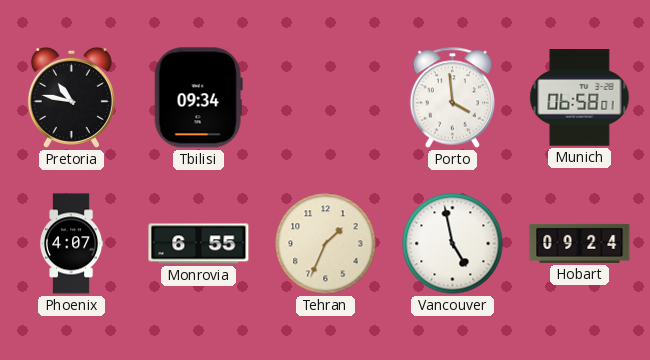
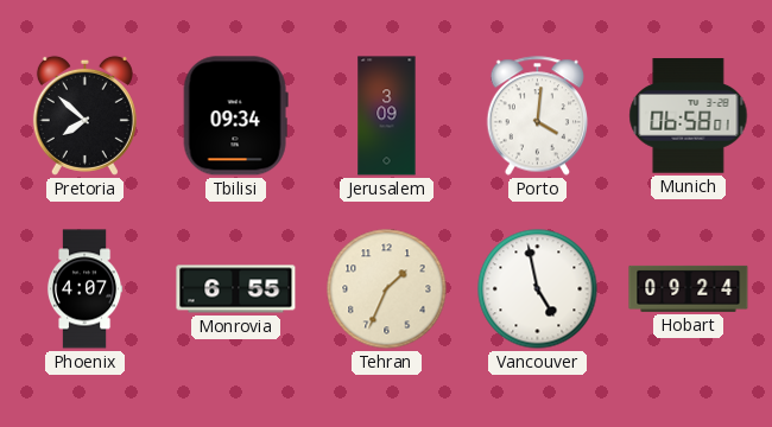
Pretoria: 10:47 -> 7:52
Jerusalem: none -> 3:09
Porto: 3:59 -> 4:01
